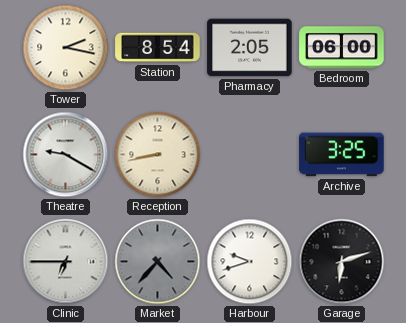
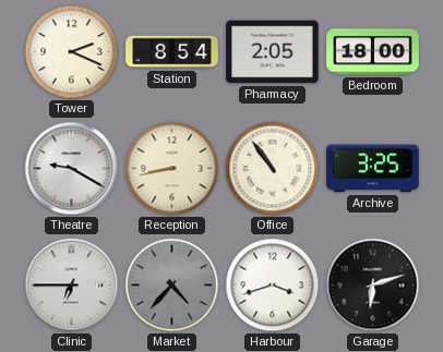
Tower: 2:17 -> 2:19
Bedroom: 06:00 -> 18:00
Office: none -> 10:54
Harbour: 9:42 -> 3:42
